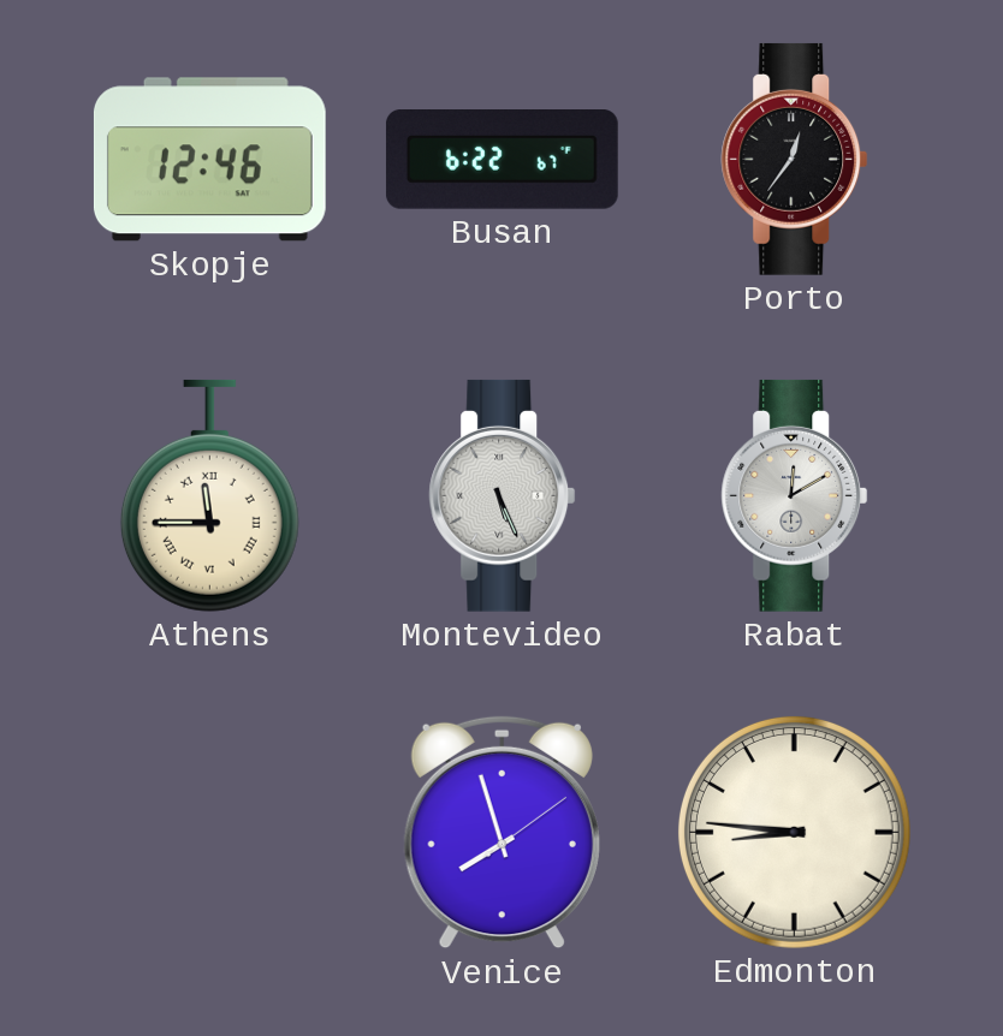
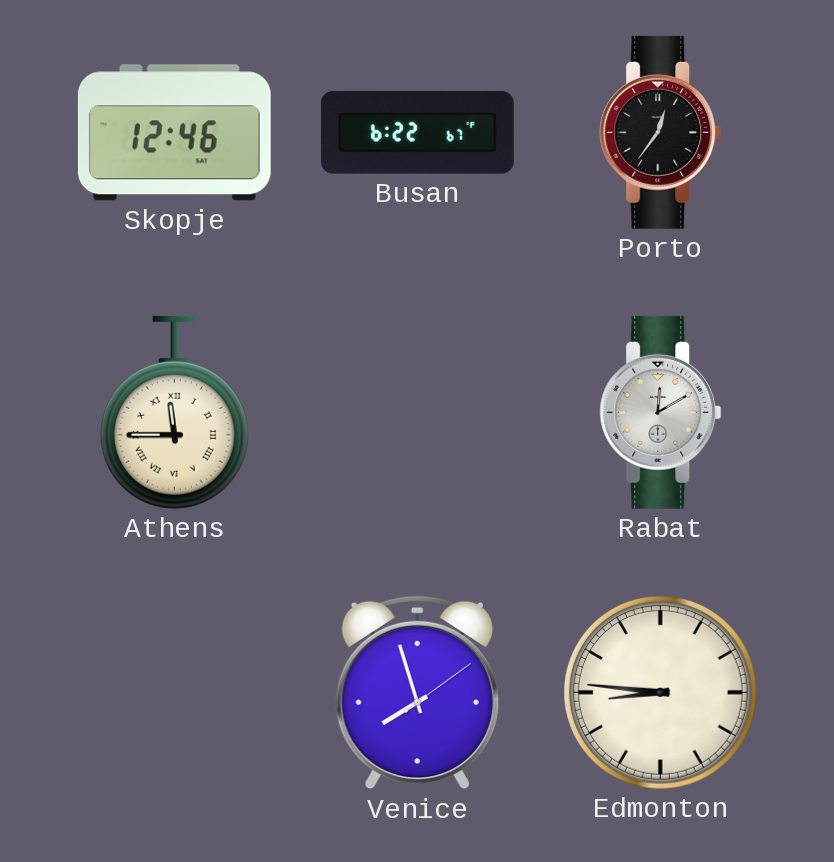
Montevideo: 5:26 -> none
